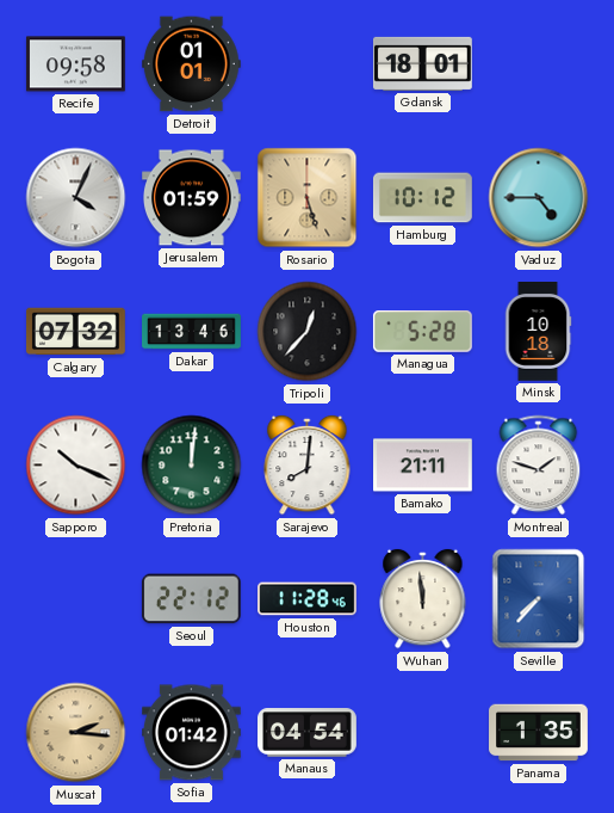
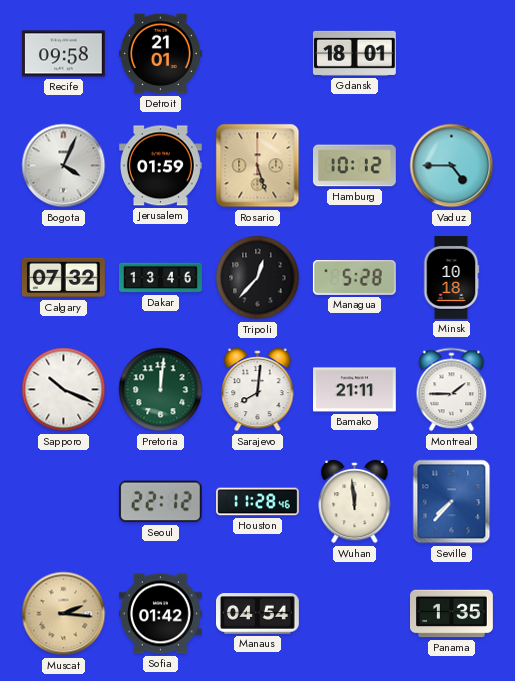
Detroit: 01:01 -> 21:01
Montreal: 1:48 -> 1:45
